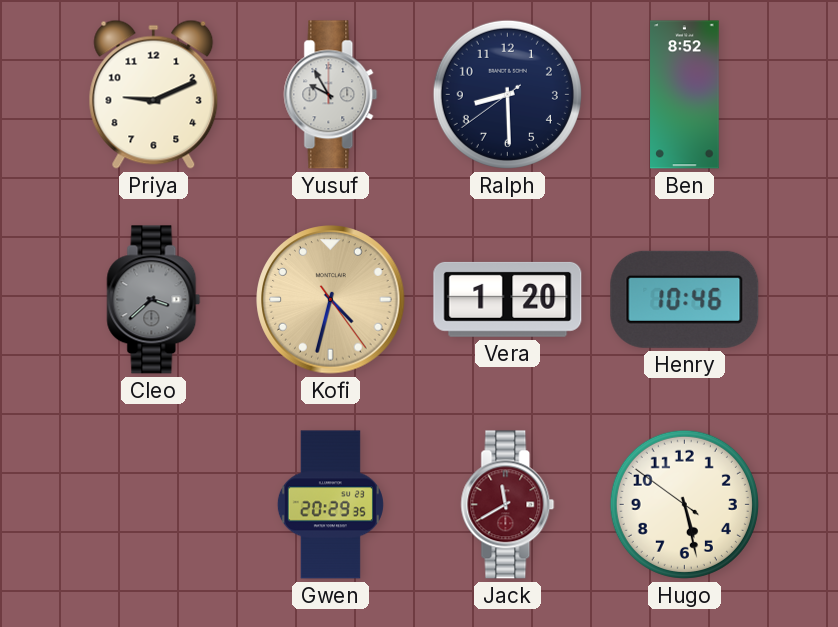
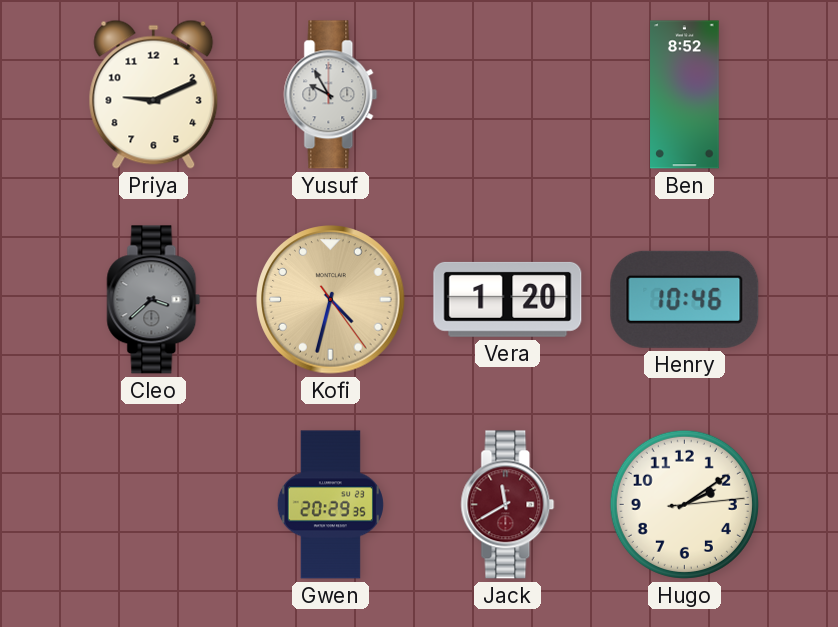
Ralph: 8:29 -> none
Hugo: 5:27 -> 2:09
